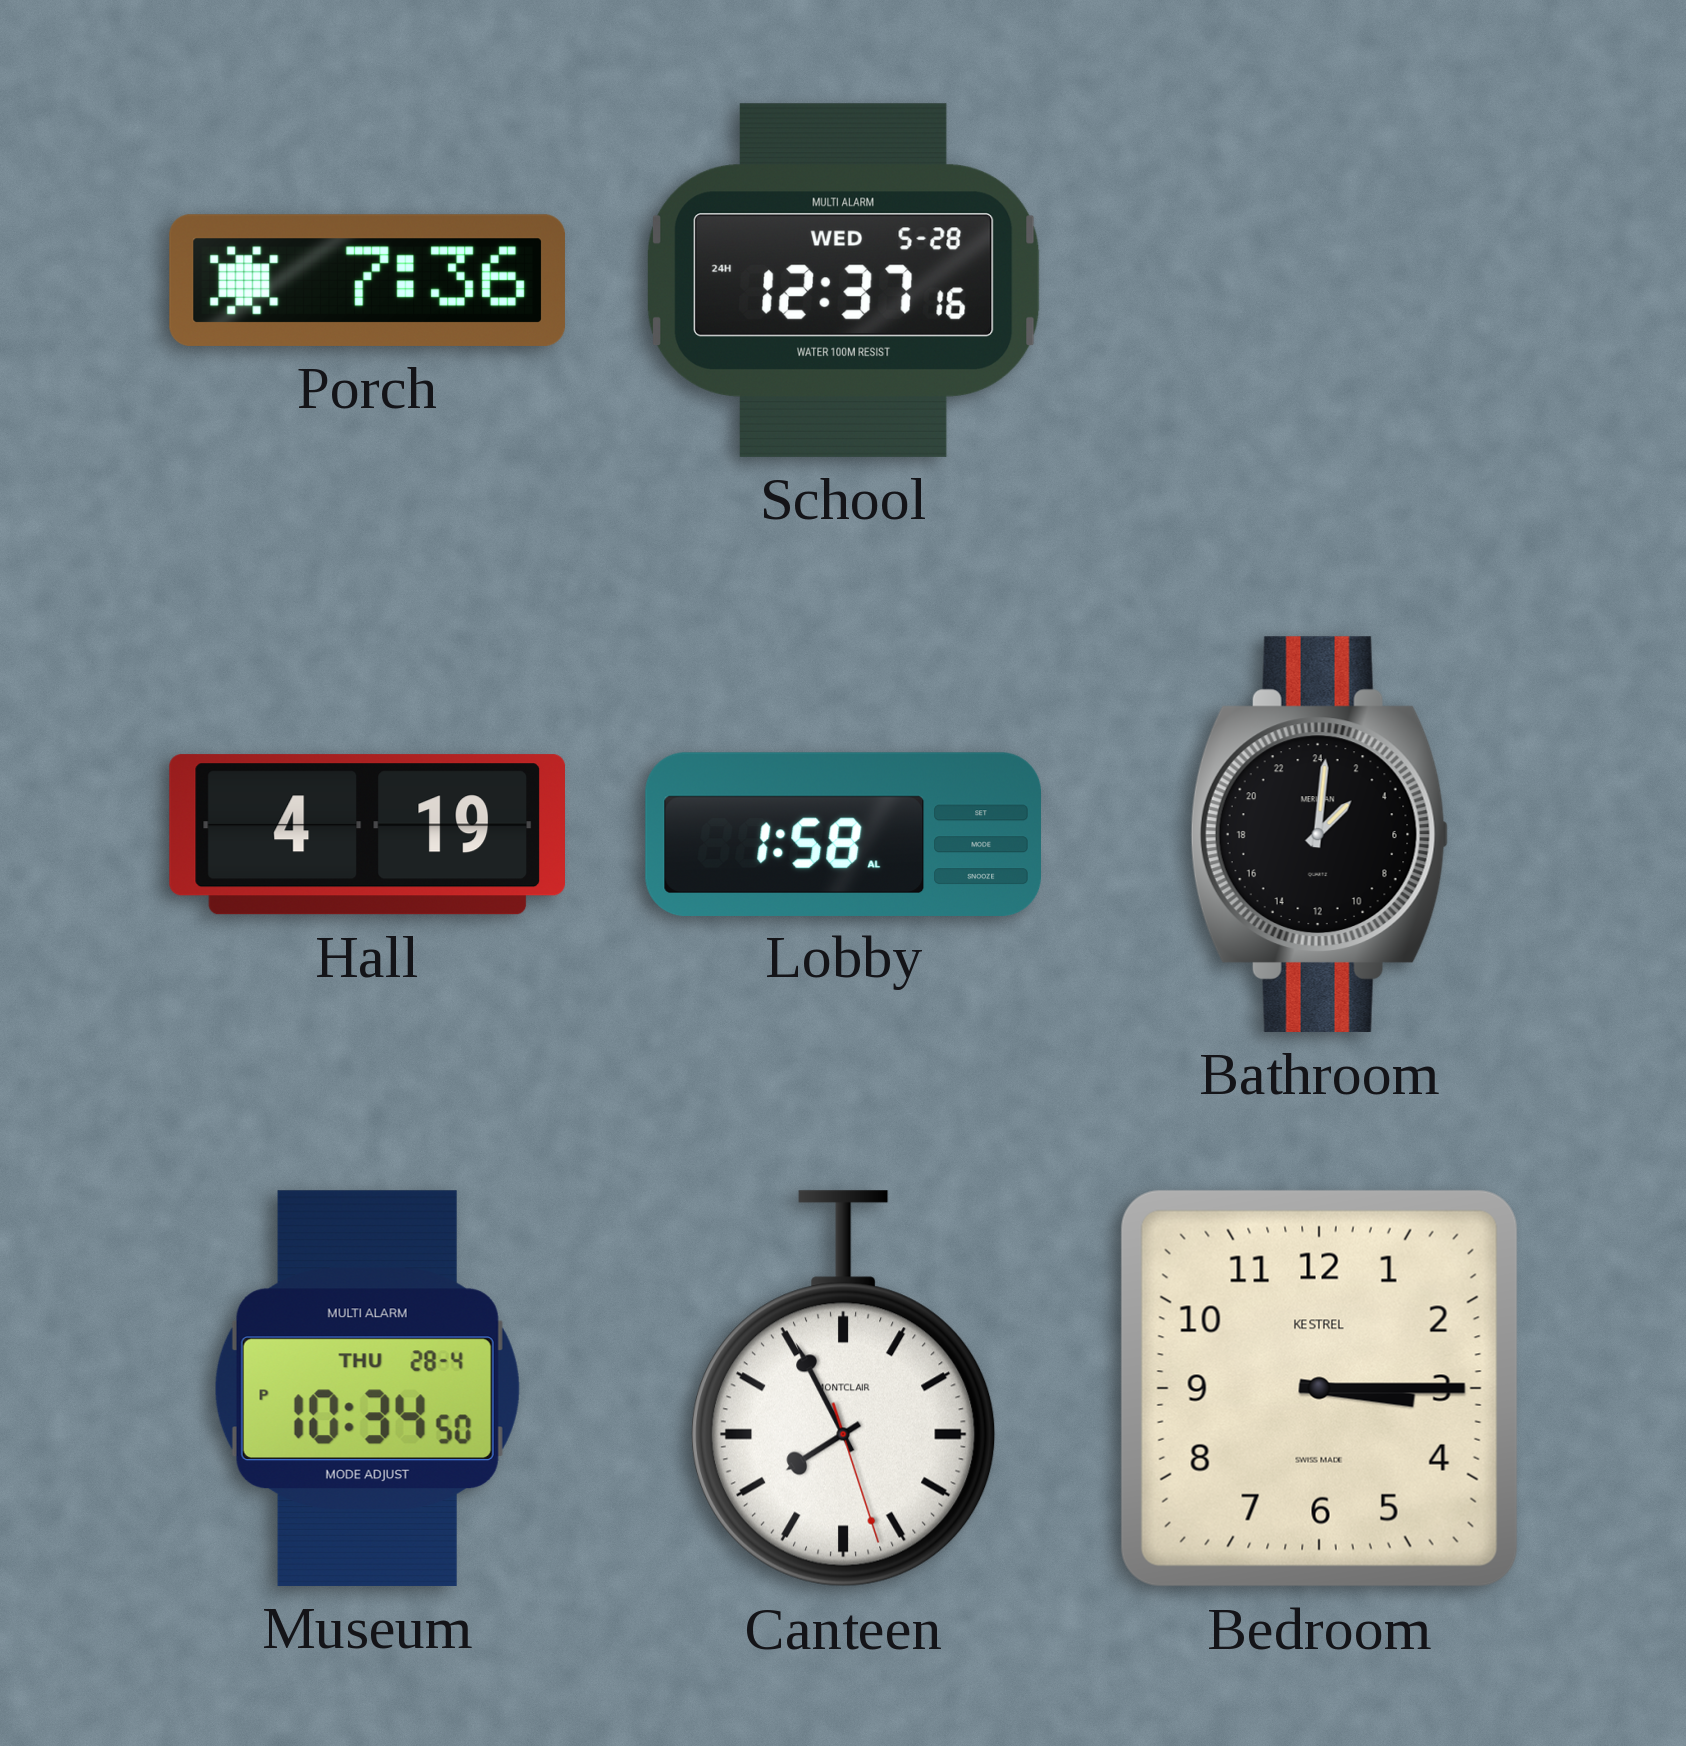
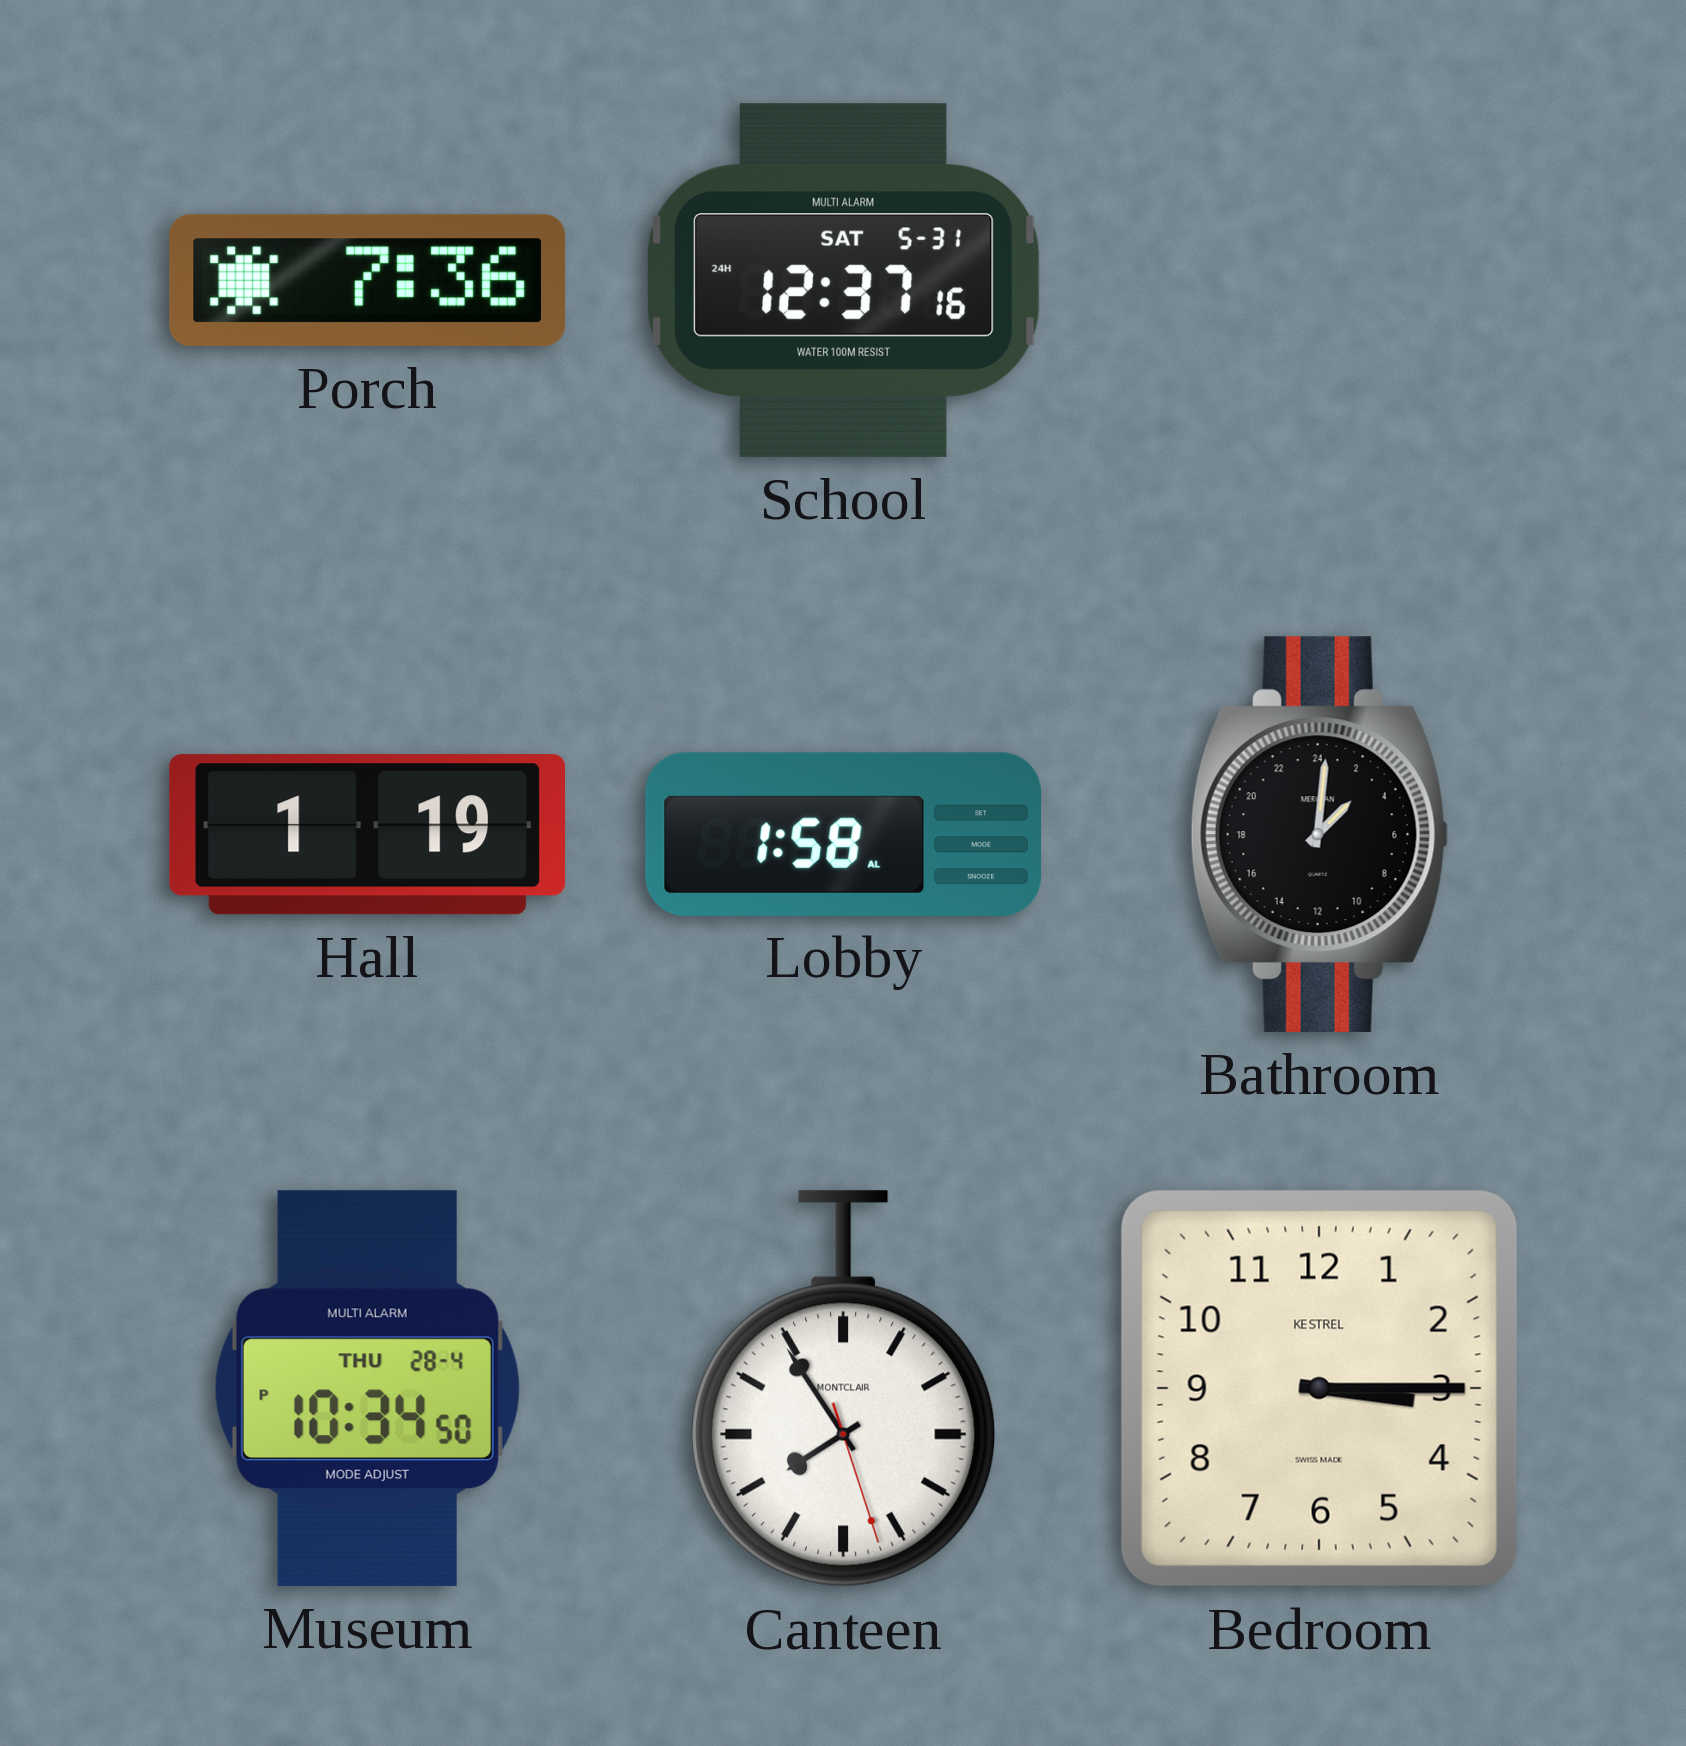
School date: WED 5-28 -> SAT 5-31
Hall: 4:19 -> 1:19
Canteen: 7:55 -> 7:54
